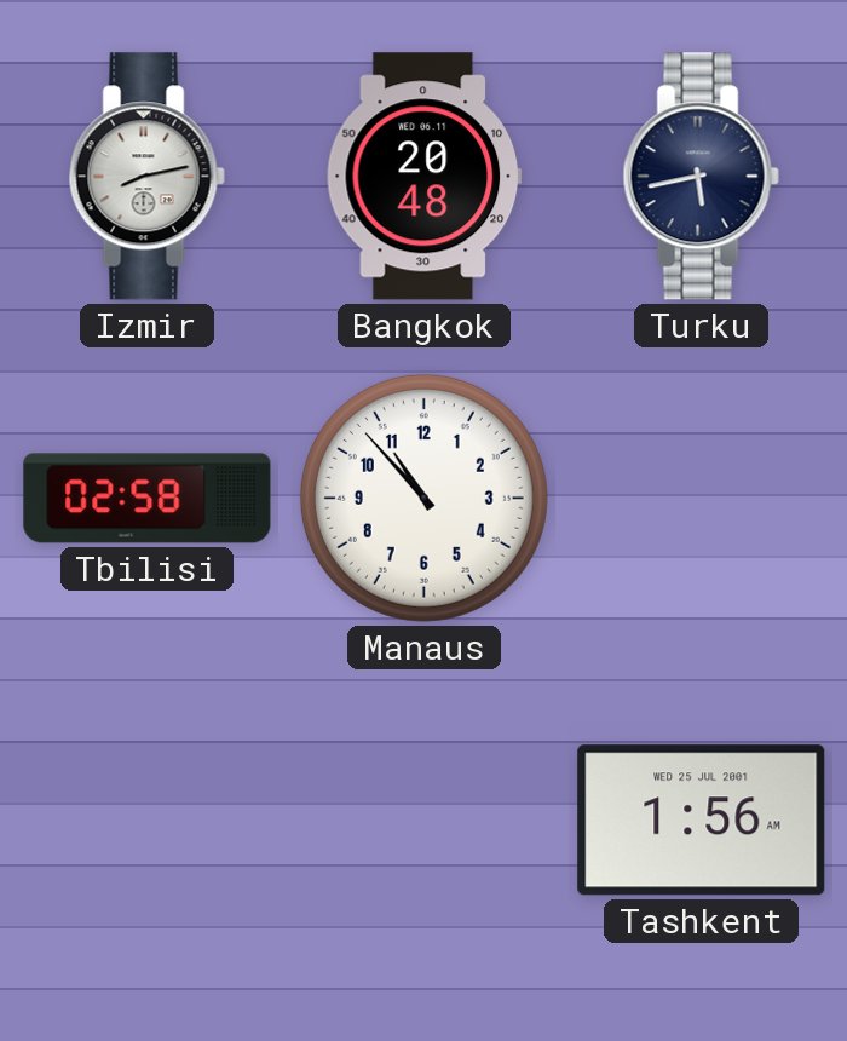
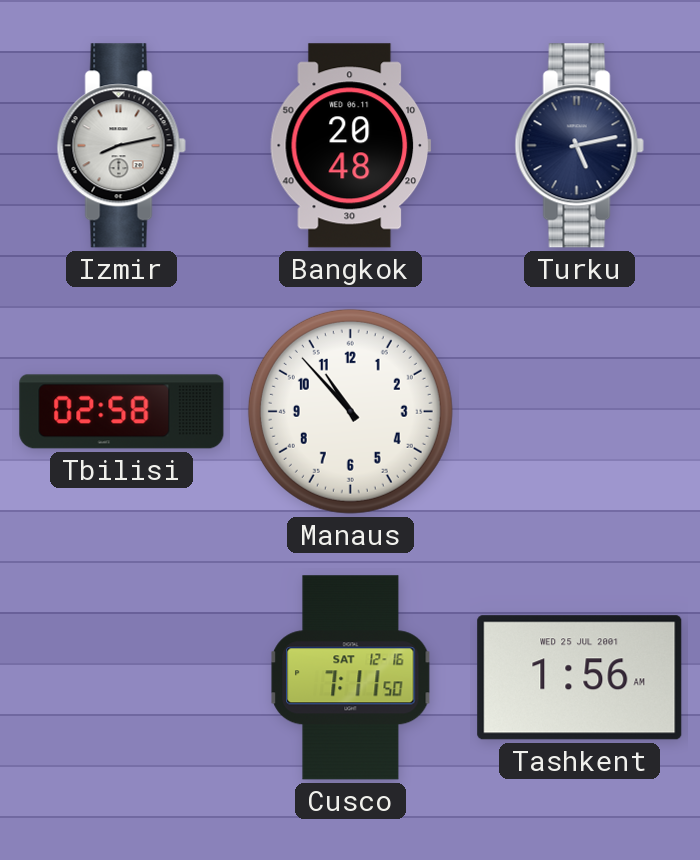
Turku: 5:43 -> 5:13
Cusco: none -> 7:11
